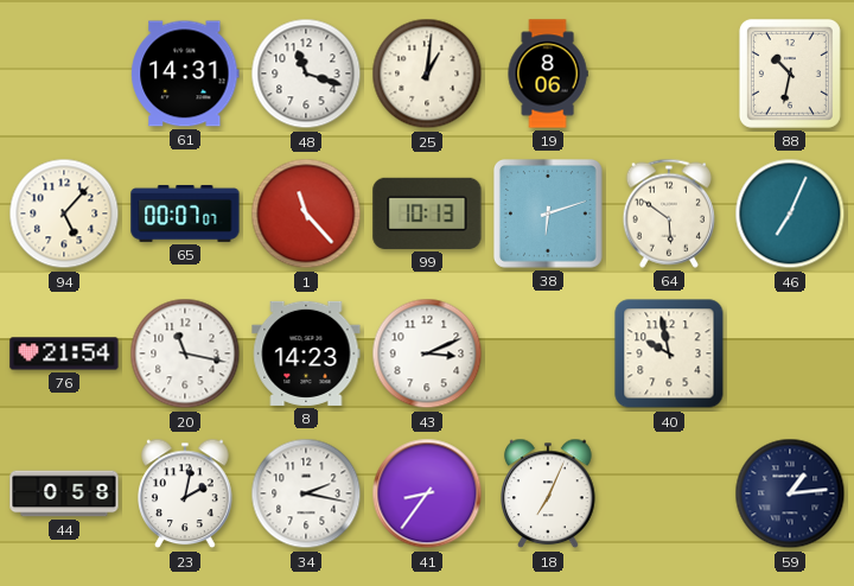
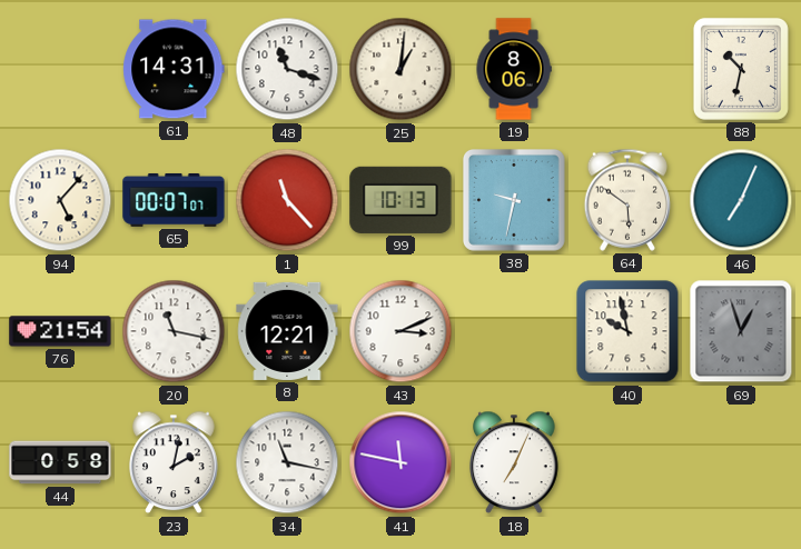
38: 6:12 -> 9:32
8: 14:23 -> 12:21
69: none -> 12:57
34: 2:17 -> 11:17
41: 8:36 -> 11:47
59: 1:14 -> none
